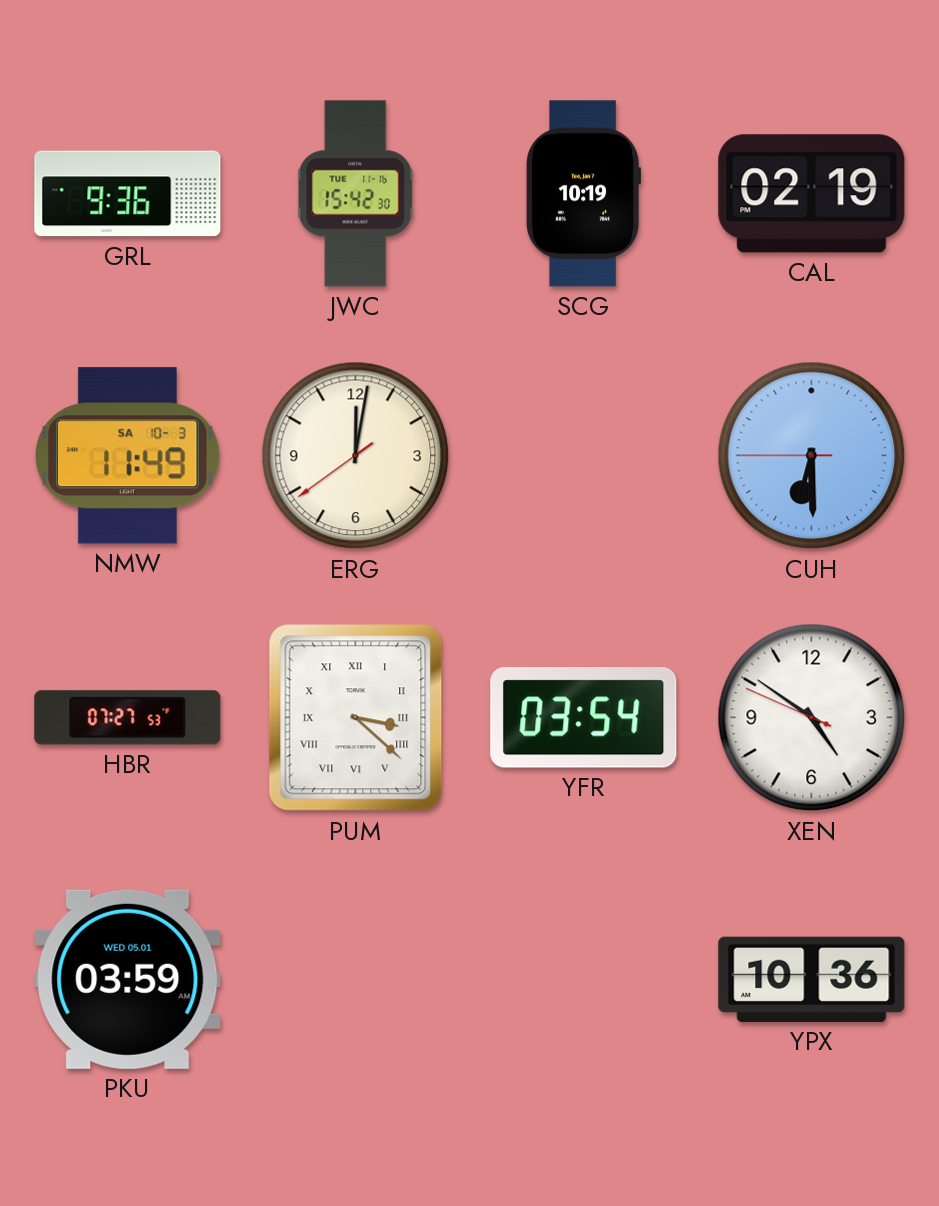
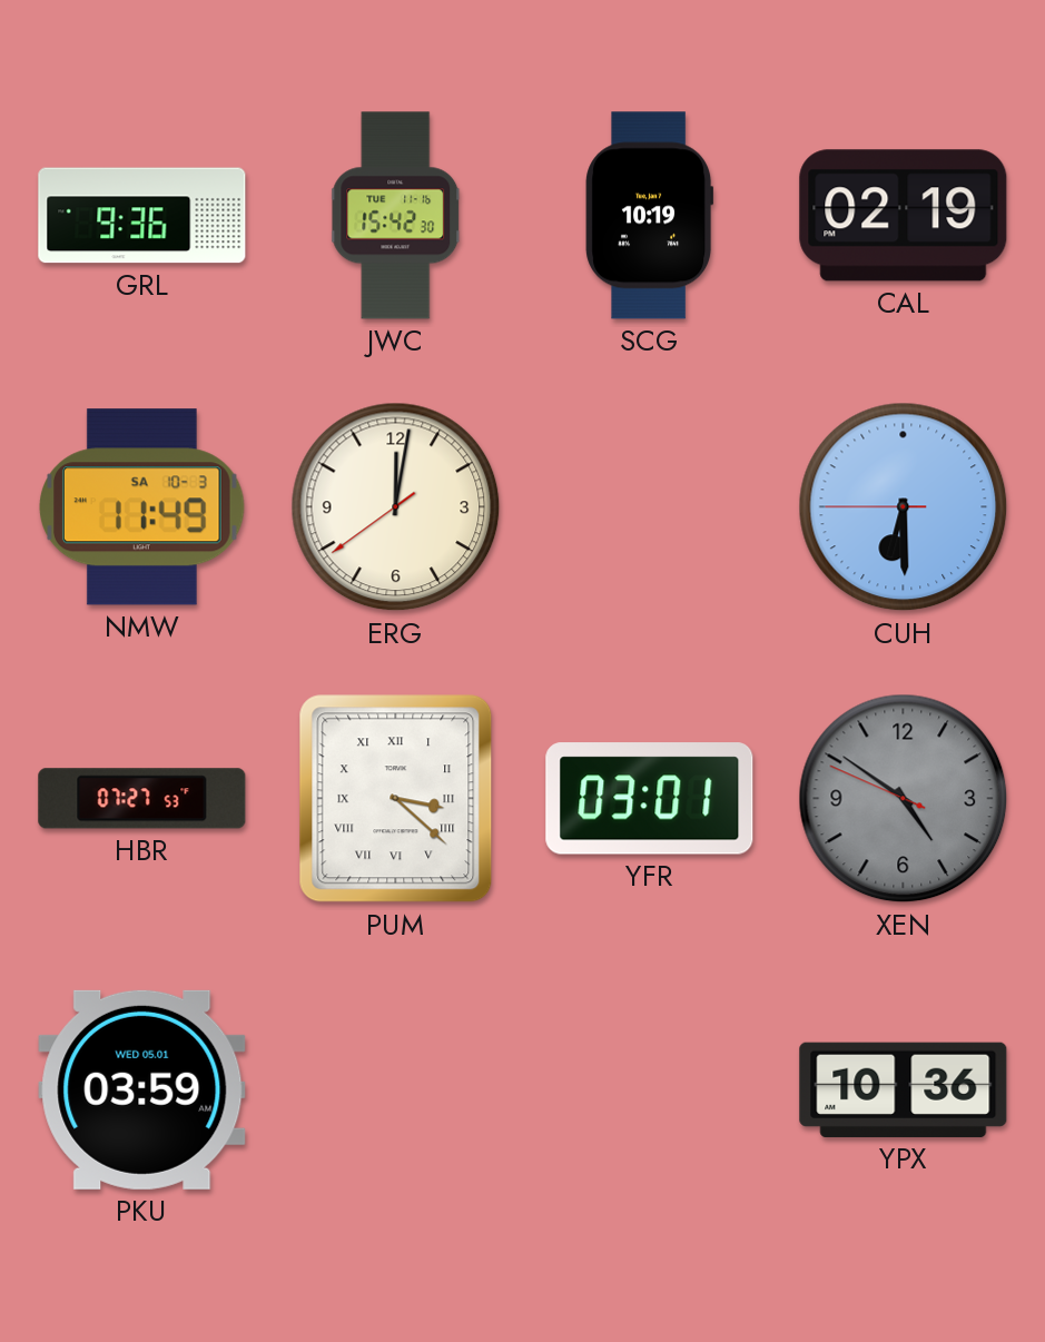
YFR: 03:54 -> 03:01
XEN dial: white -> grey
